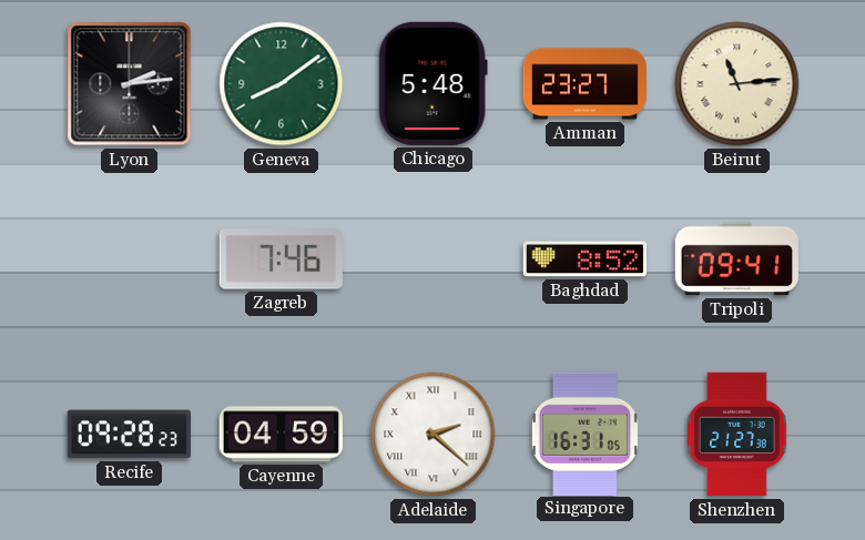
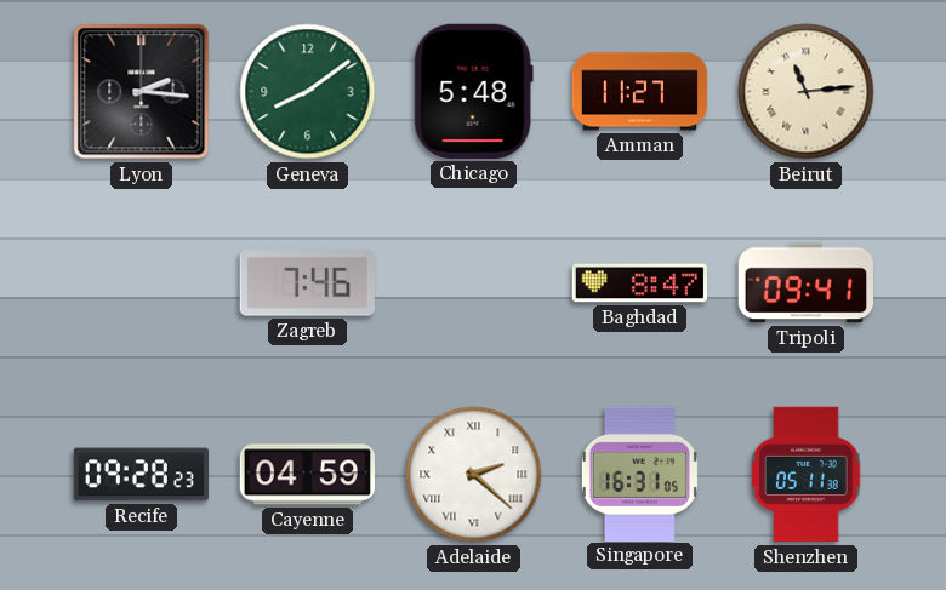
Lyon: 2:14 -> 2:16
Amman: 23:27 -> 11:27
Baghdad: 8:52 -> 8:47
Shenzhen: 21:27 -> 05:11
